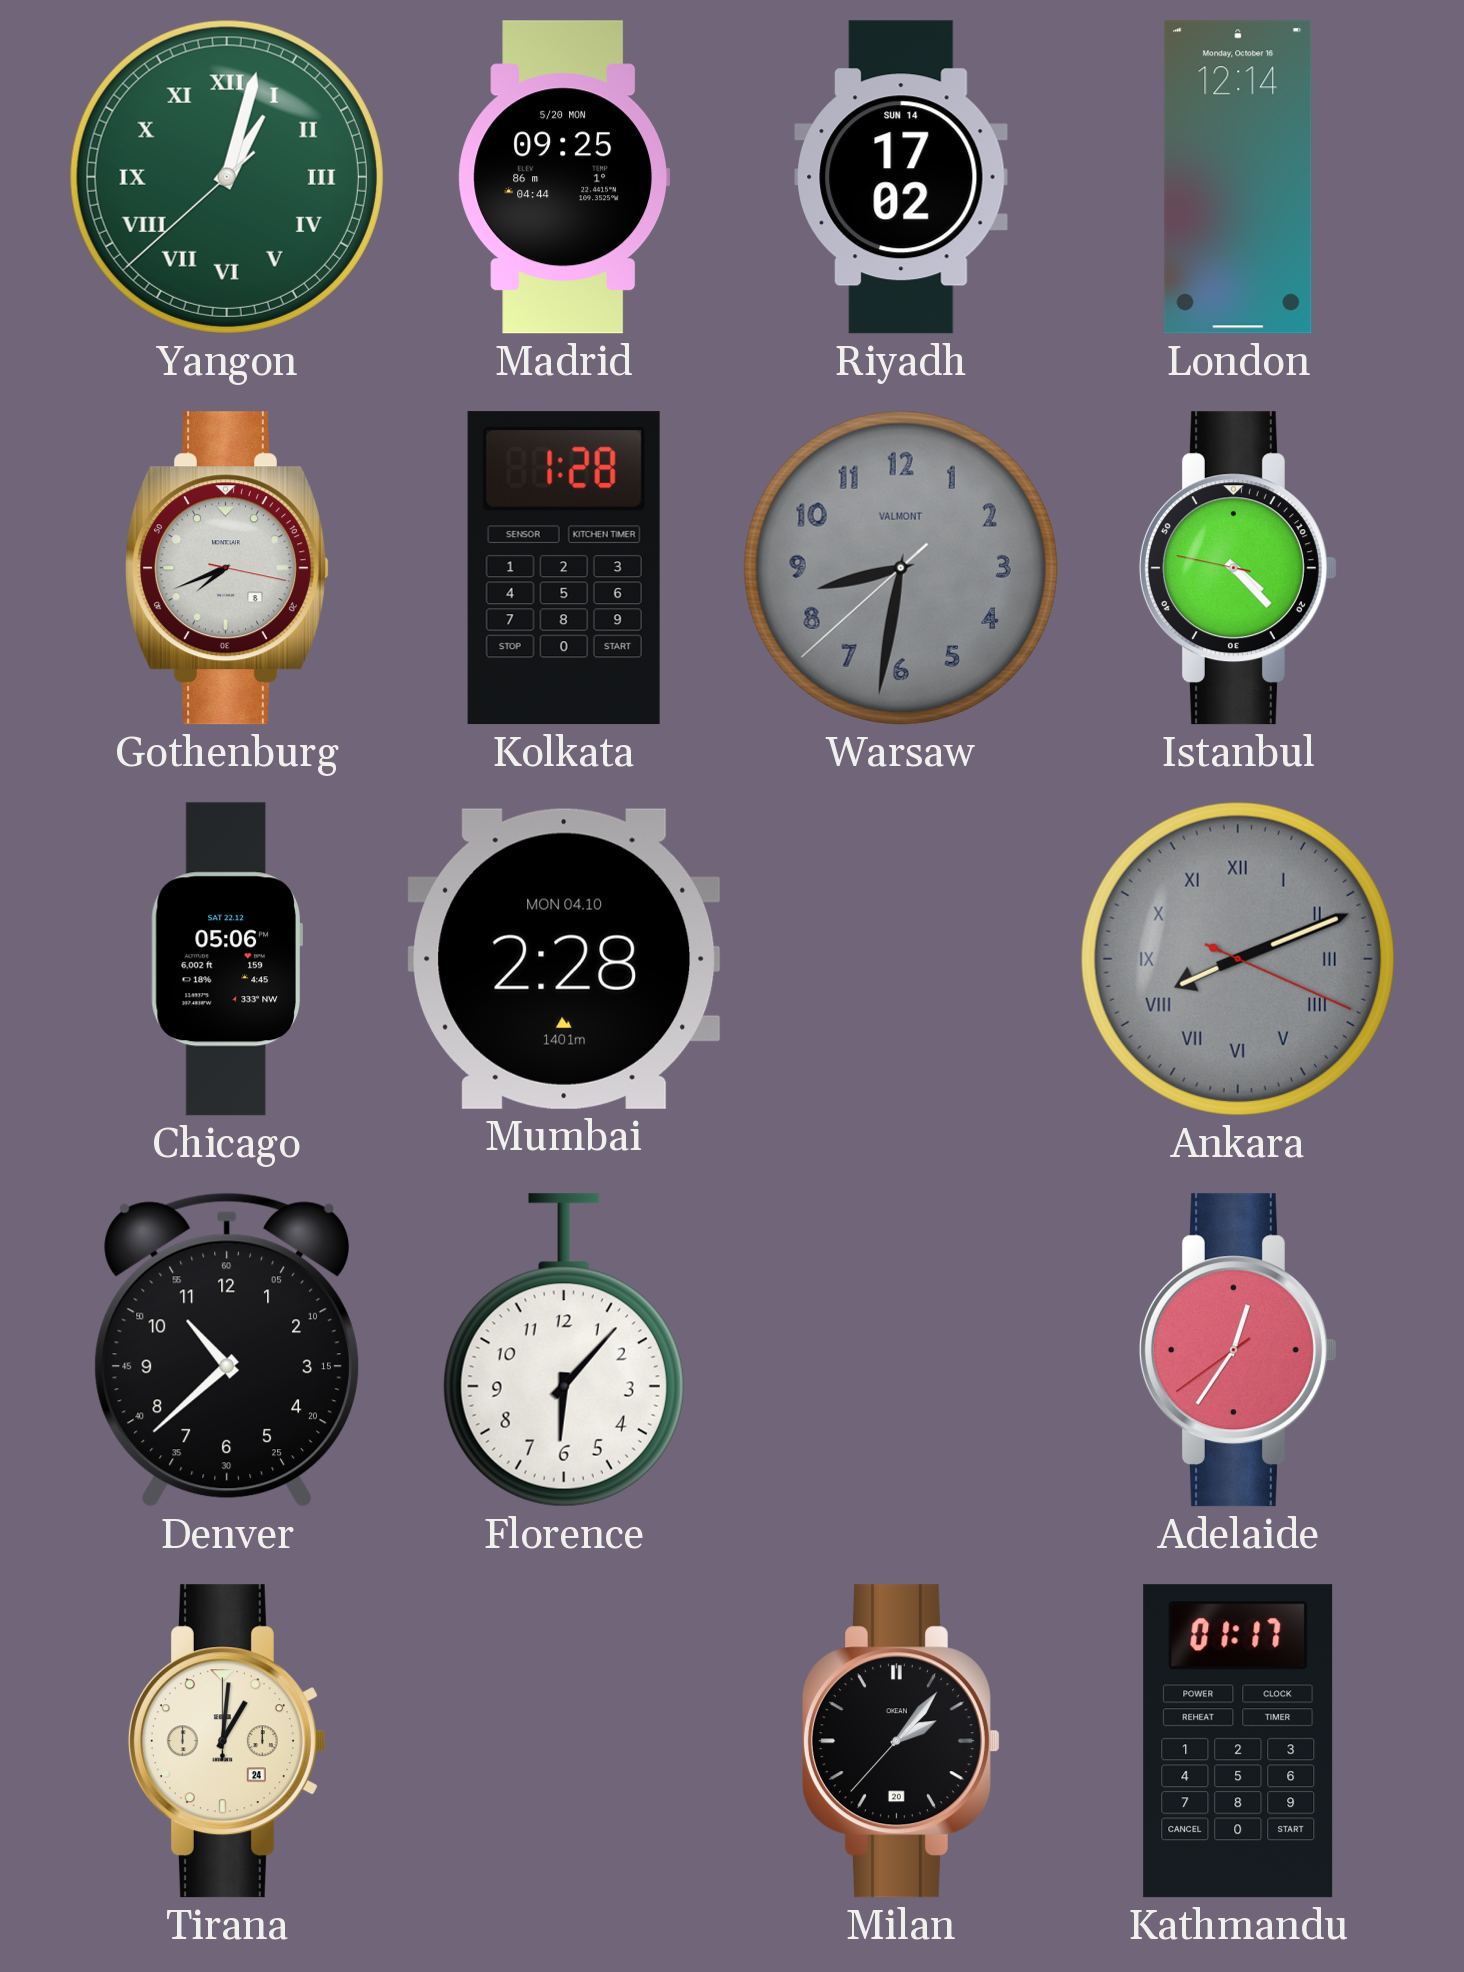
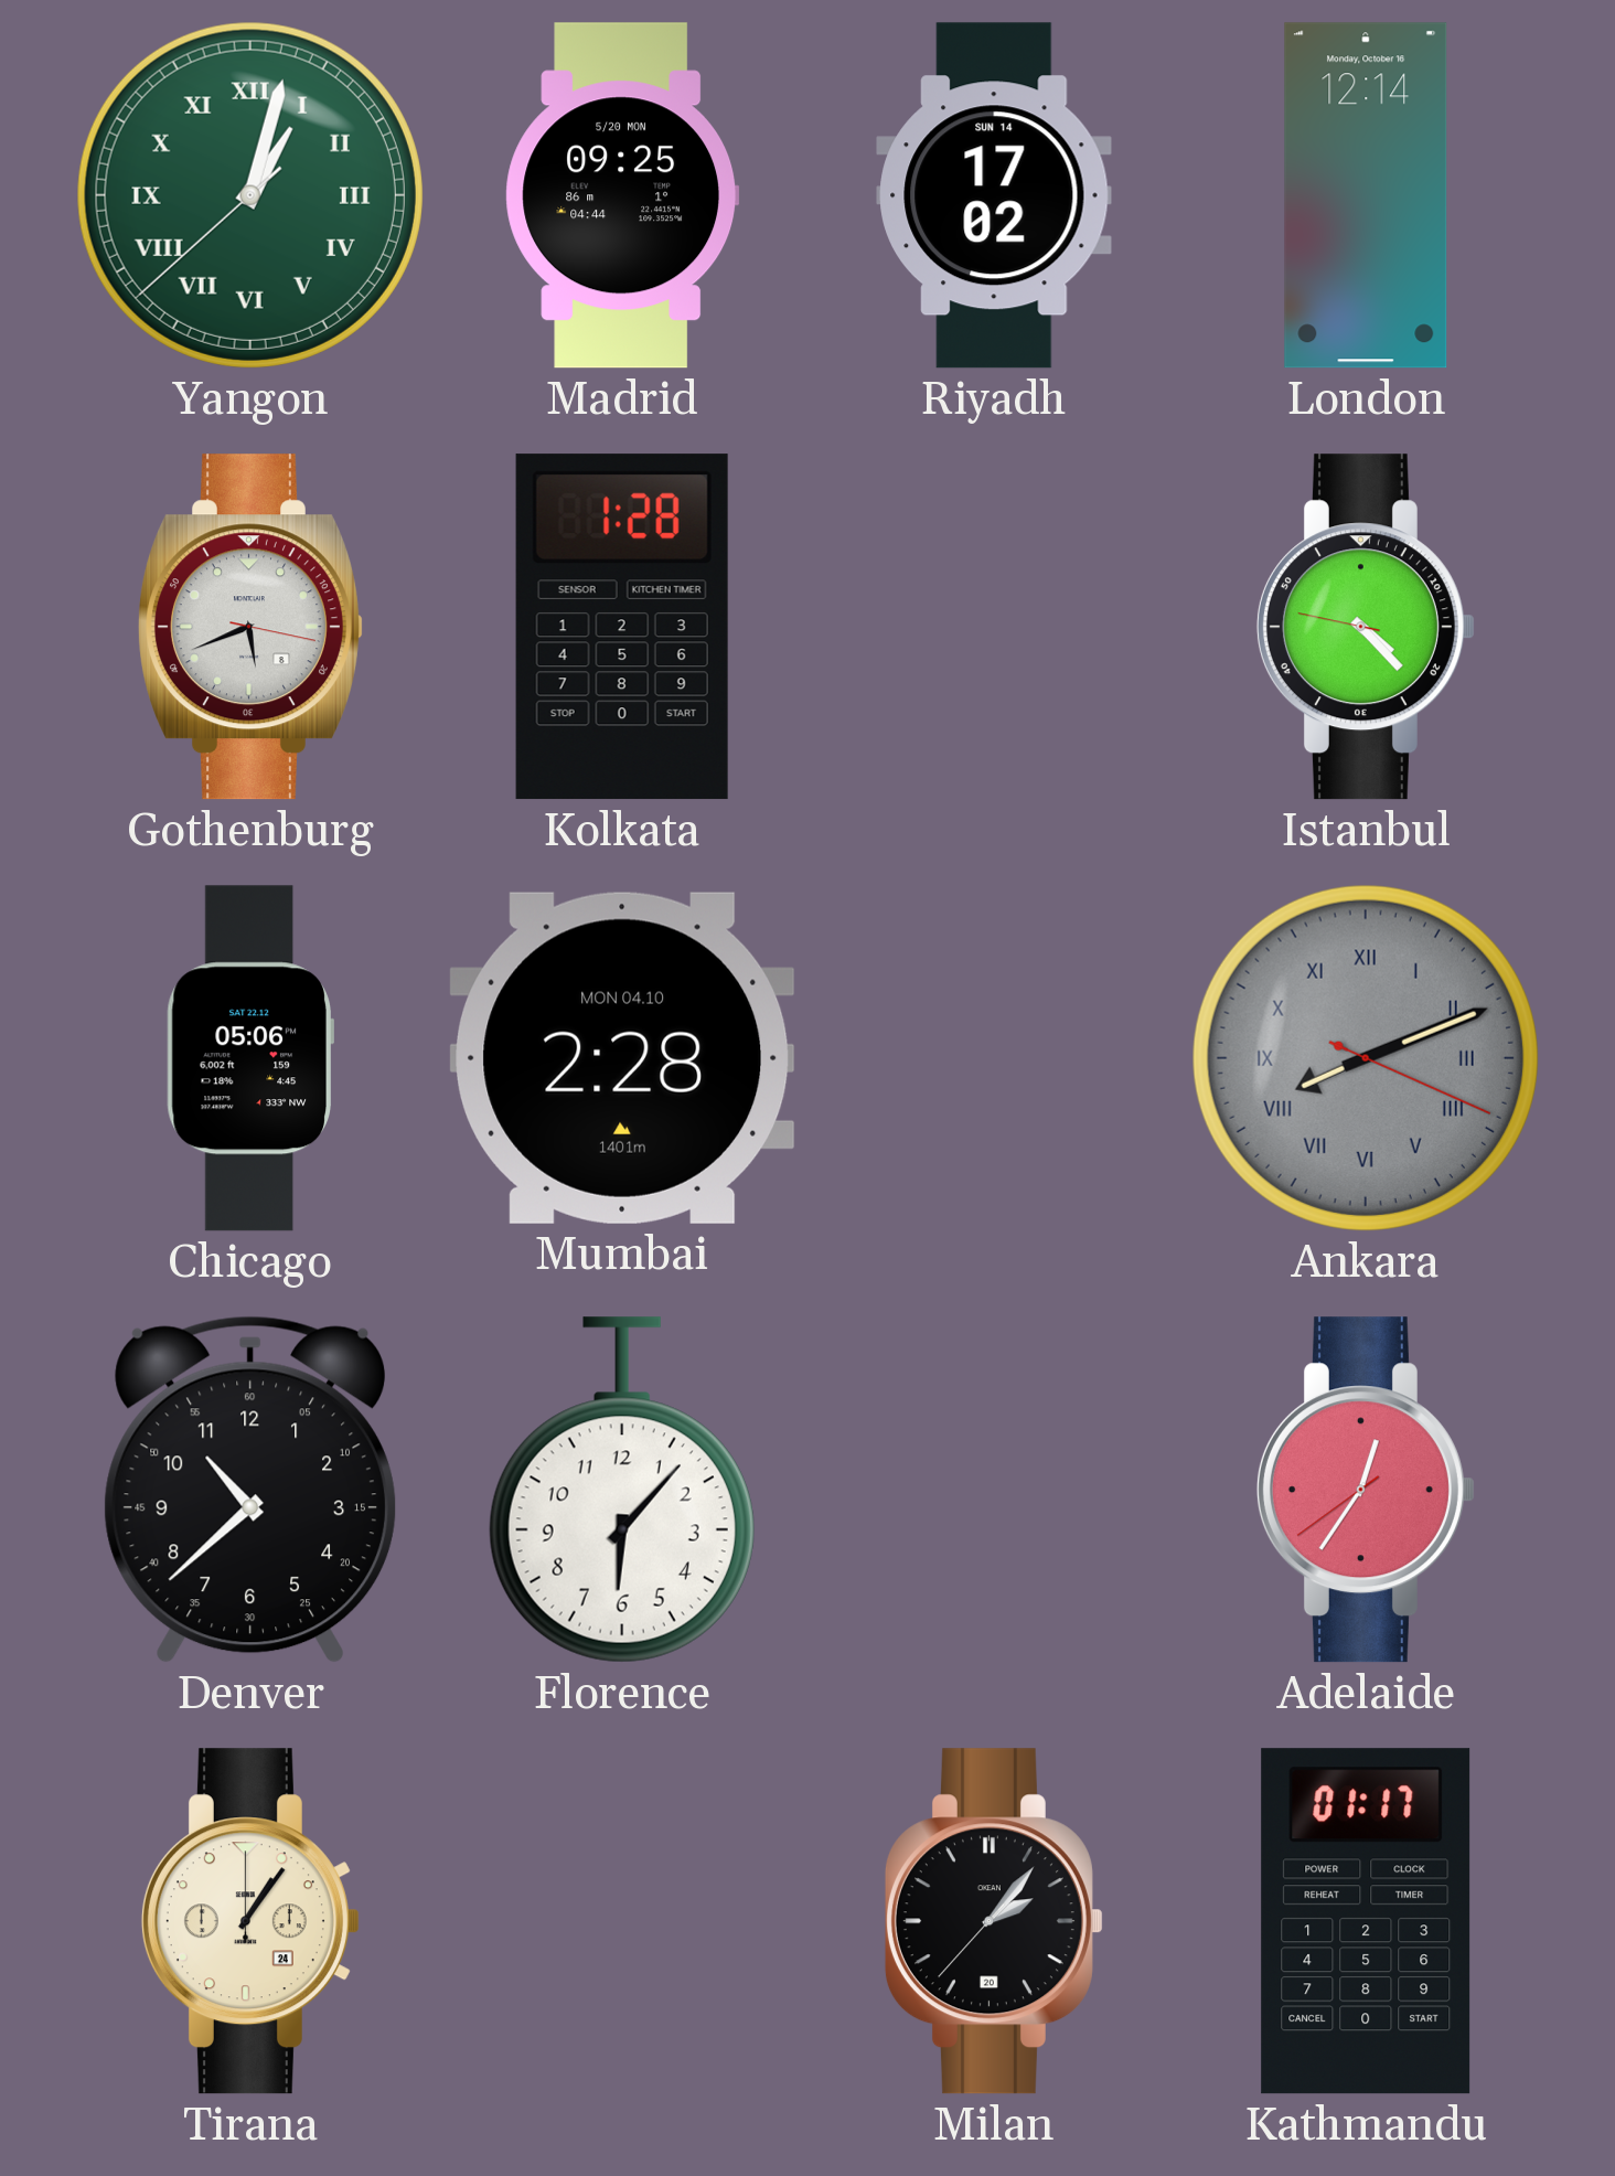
Gothenburg: 7:41 -> 5:41
Warsaw: 8:31 -> none
Tirana: 1:01 -> 1:06
